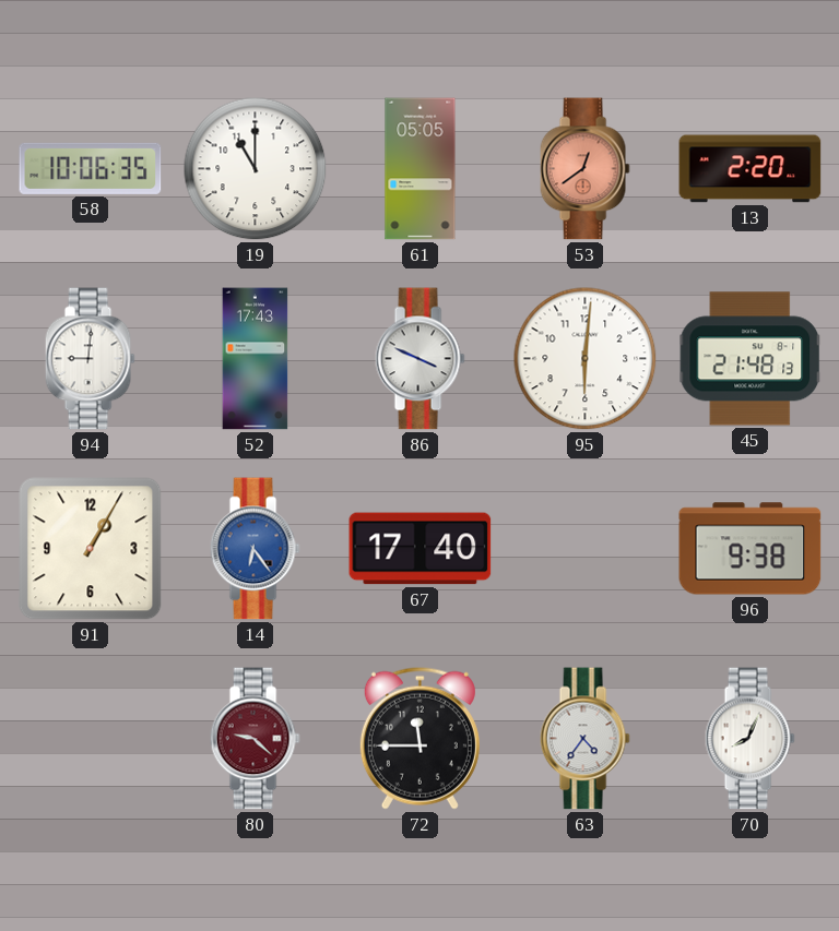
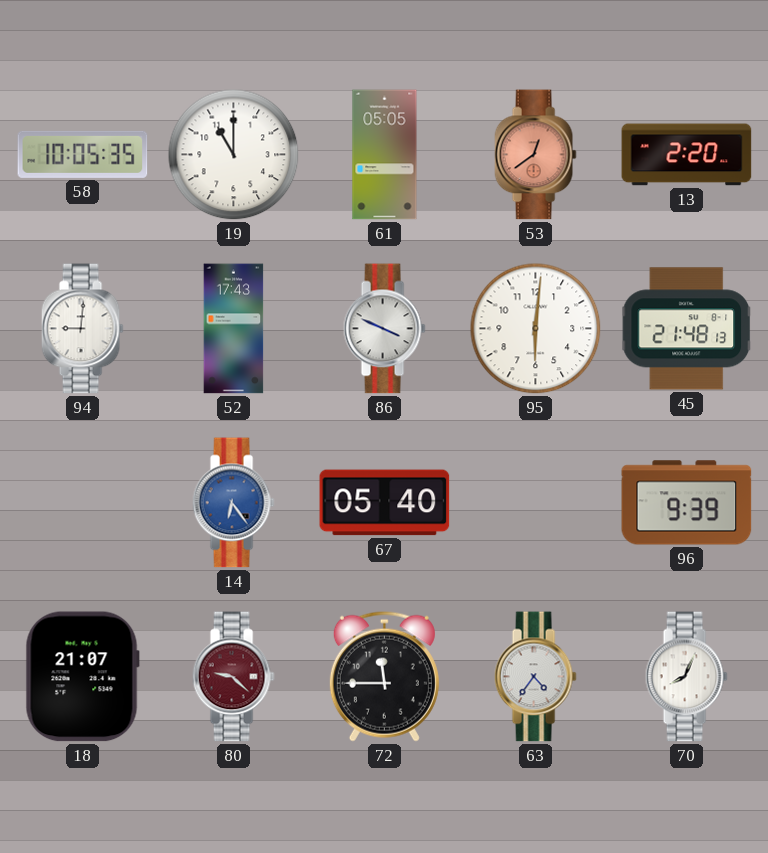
58: 10:06 -> 10:05
91: 1:05 -> none
67: 17:40 -> 05:40
96: 9:38 -> 9:39
18: none -> 21:07
